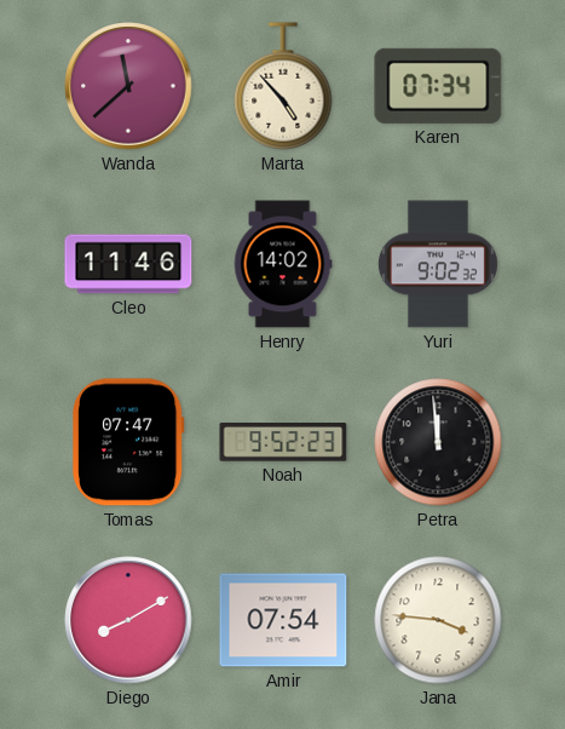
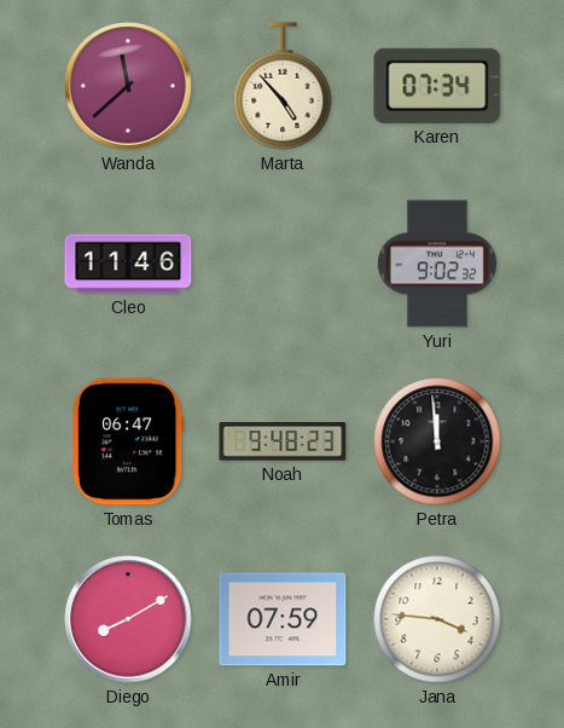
Henry: 14:02 -> none
Tomas: 07:47 -> 06:47
Noah: 9:52 -> 9:48
Amir: 07:54 -> 07:59
